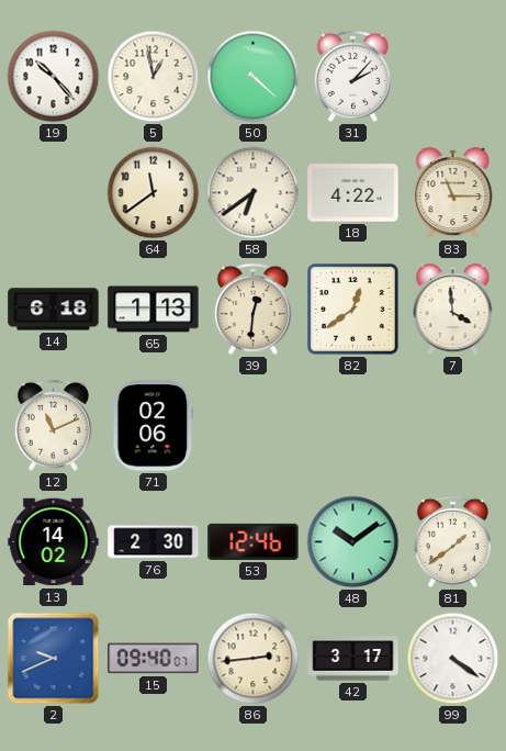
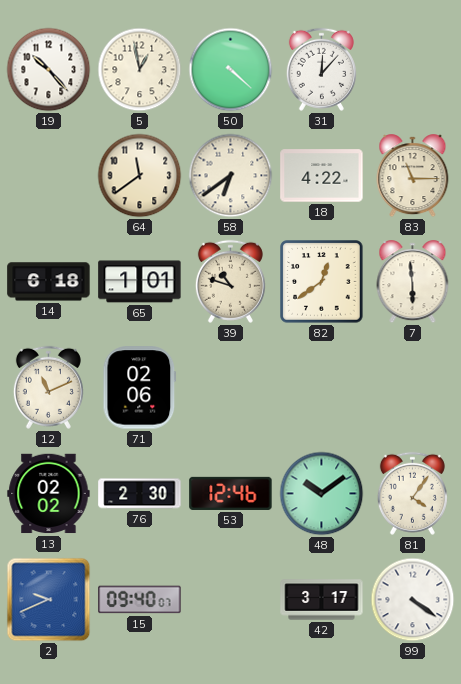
31: 2:07 -> 12:07
65: 1:13 -> 1:01
39: 12:31 -> 10:48
7: 3:59 -> 5:59
13: 14:02 -> 02:02
81: 1:39 -> 4:06
86: 2:44 -> none
